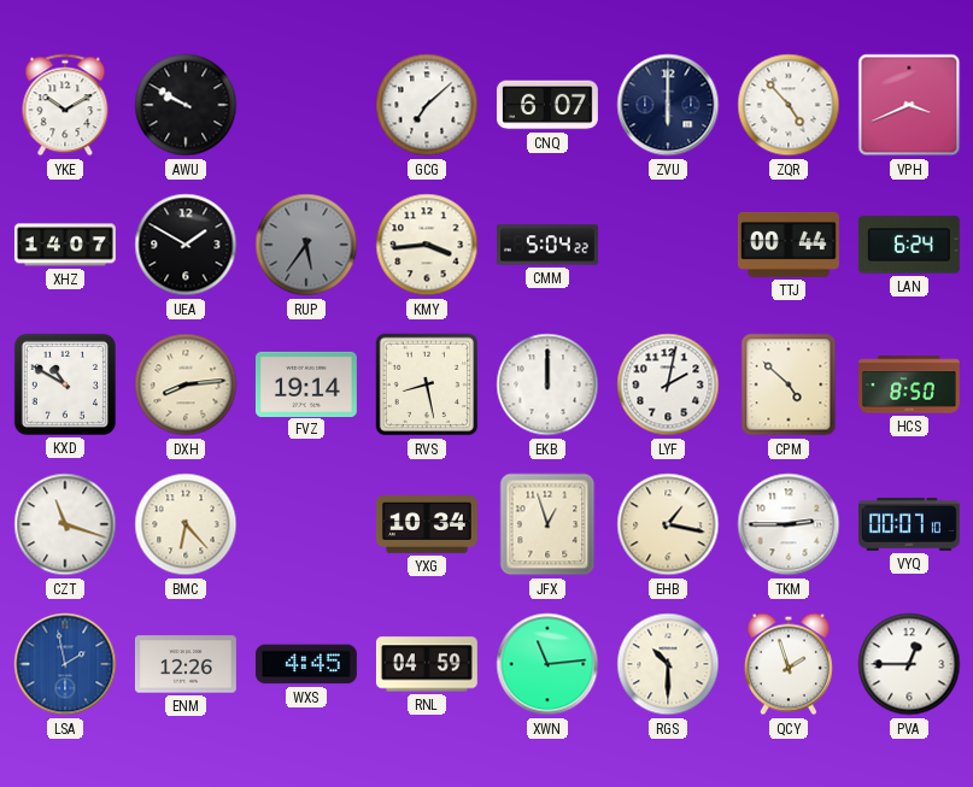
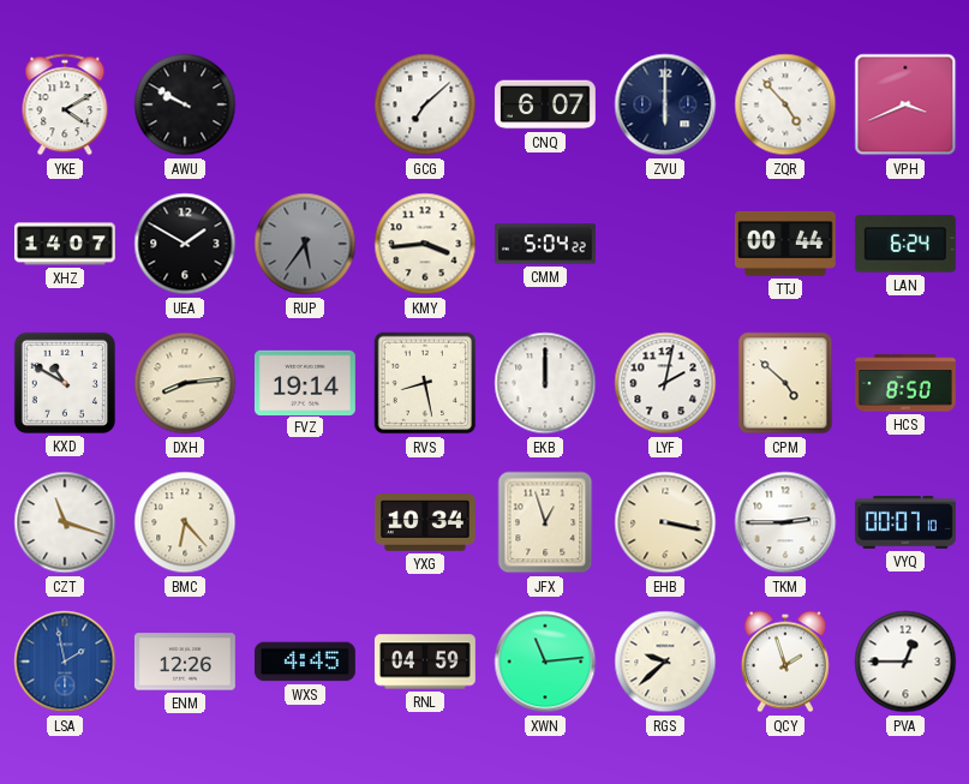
YKE: 10:10 -> 4:10
EHB: 1:17 -> 3:17
RGS: 10:30 -> 9:38
